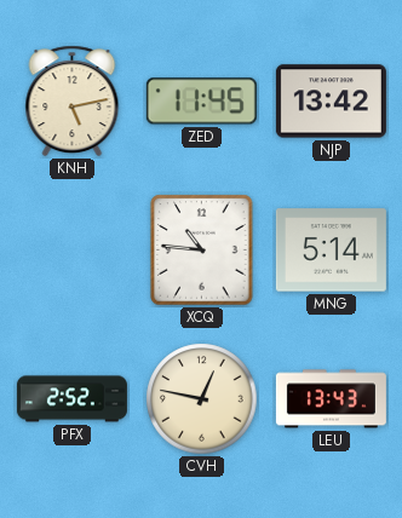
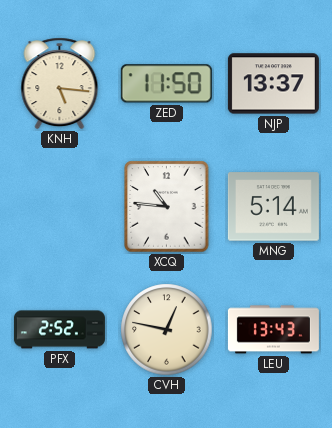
KNH: 5:13 -> 5:16
ZED: 11:45 -> 11:50
NJP: 13:42 -> 13:37
